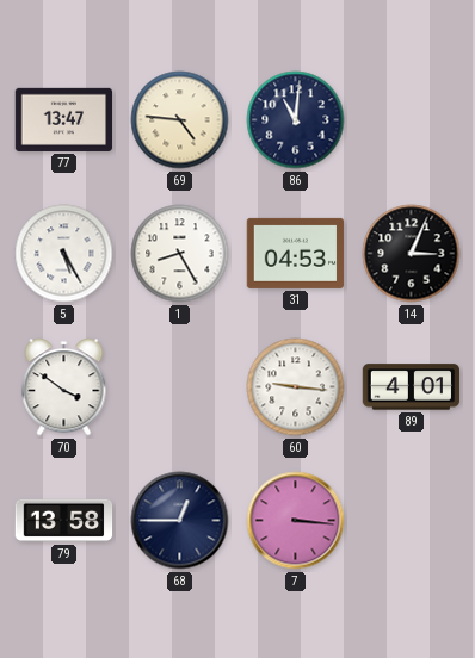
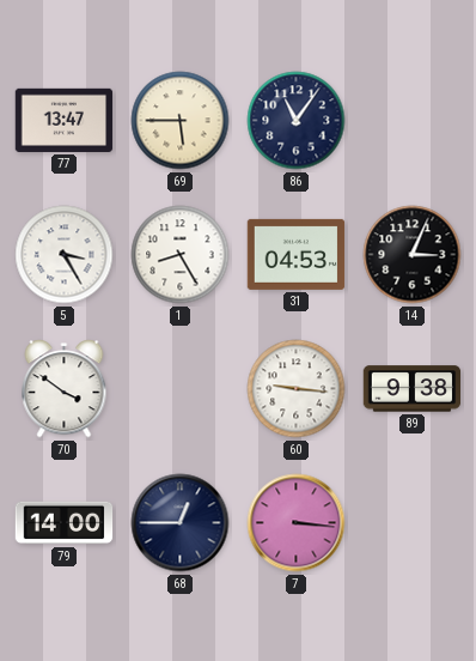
69: 4:46 -> 5:45
86: 11:01 -> 11:06
5: 5:25 -> 3:25
89: 4:01 -> 9:38
79: 13:58 -> 14:00
